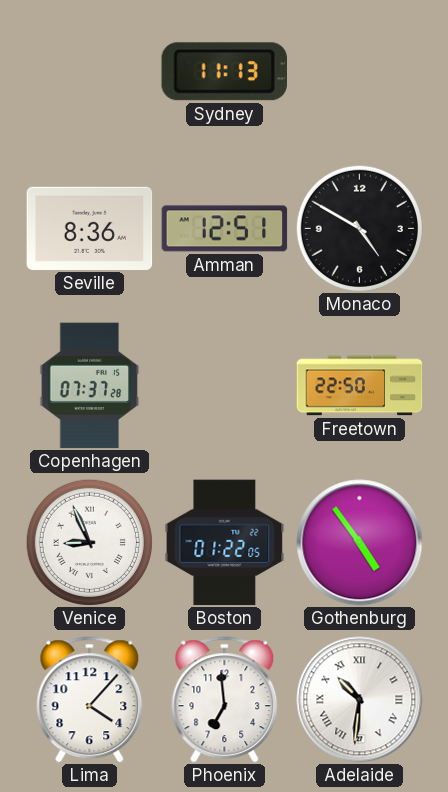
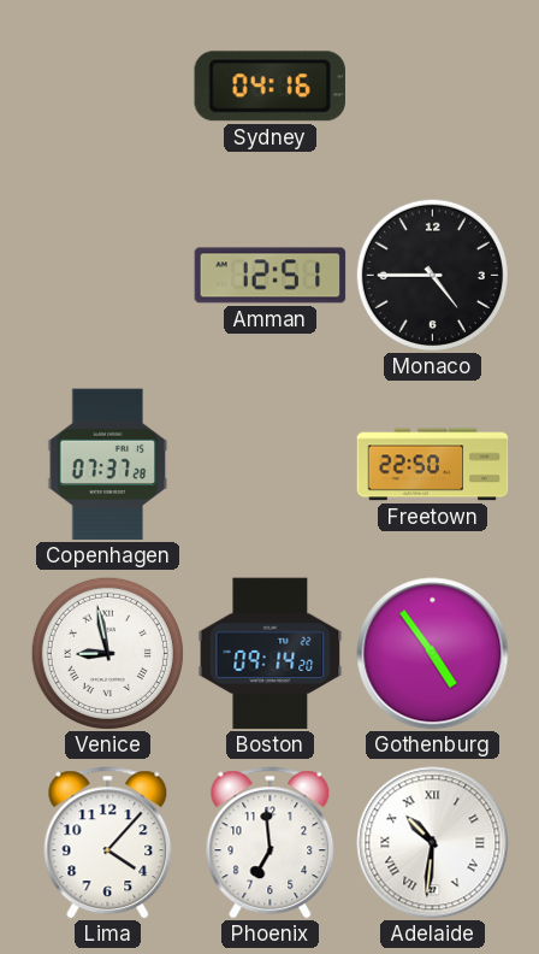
Sydney: 11:13 -> 04:16
Seville: 8:36 -> none
Monaco: 4:50 -> 4:45
Venice: 8:56 -> 8:58
Boston: 01:22 -> 09:14
